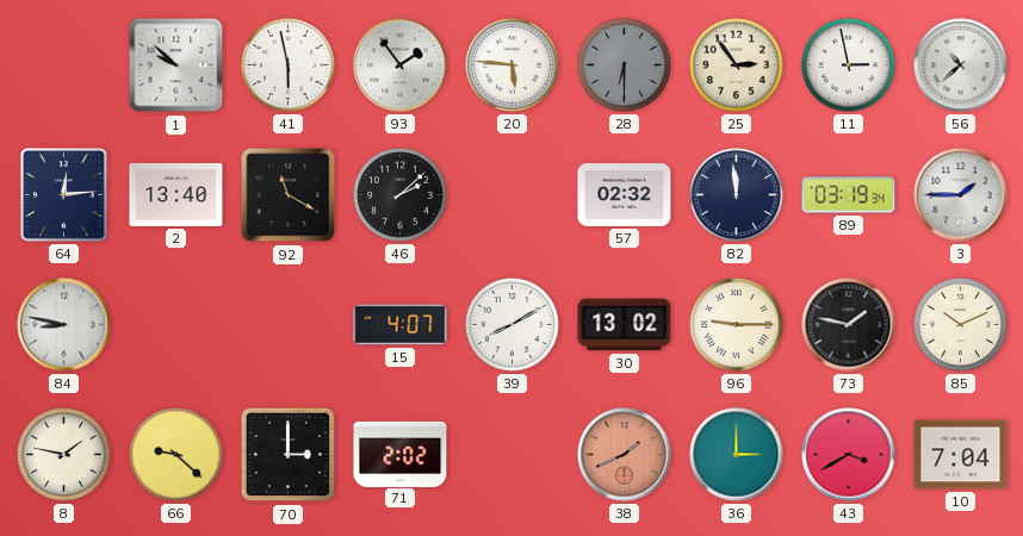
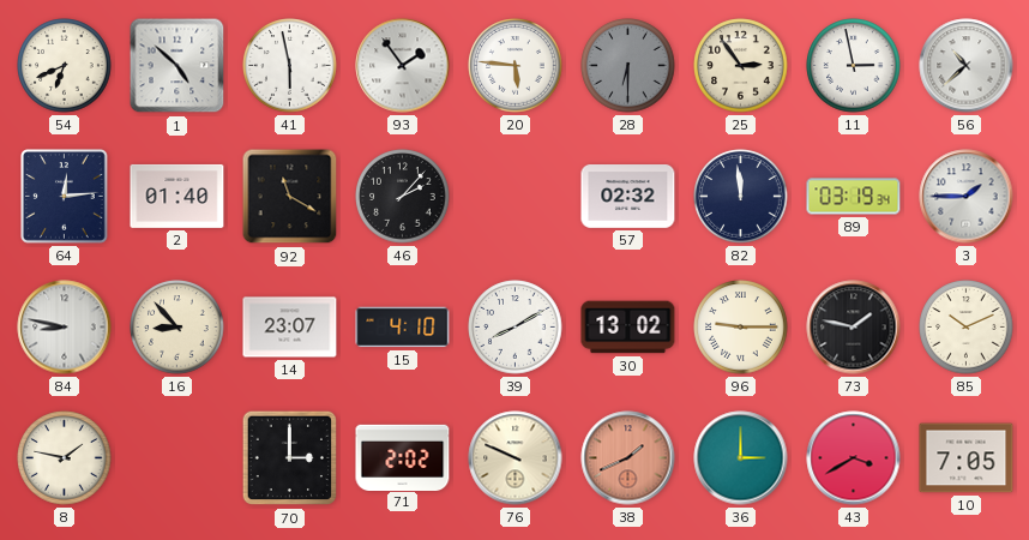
54: none -> 6:41
1: 9:52 -> 4:52
2: 13:40 -> 01:40
46: 2:08 -> 2:07
16: none -> 8:53
14: none -> 23:07
15: 4:07 -> 4:10
66: 9:22 -> none
76: none -> 9:49
10: 7:04 -> 7:05
